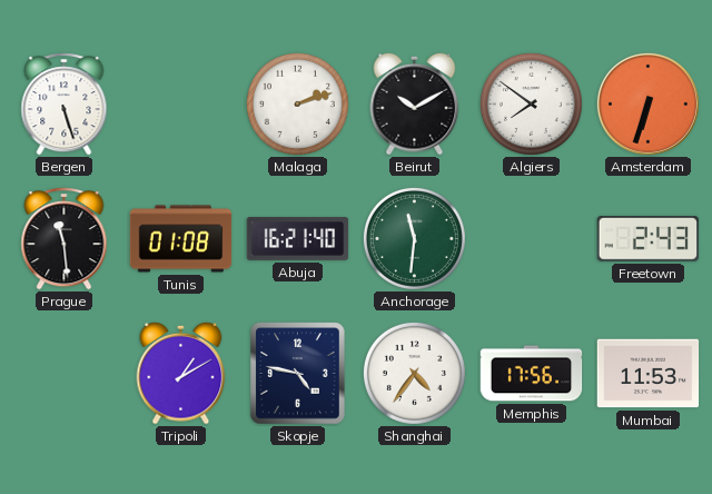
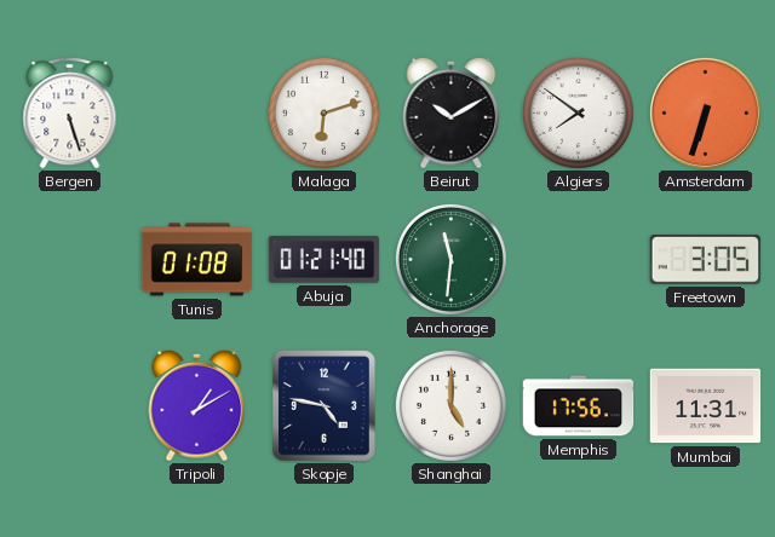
Malaga: 2:12 -> 6:12
Prague: 11:29 -> none
Abuja: 16:21 -> 01:21
Freetown: 2:43 -> 3:05
Shanghai: 4:36 -> 5:00
Mumbai: 11:53 -> 11:31
